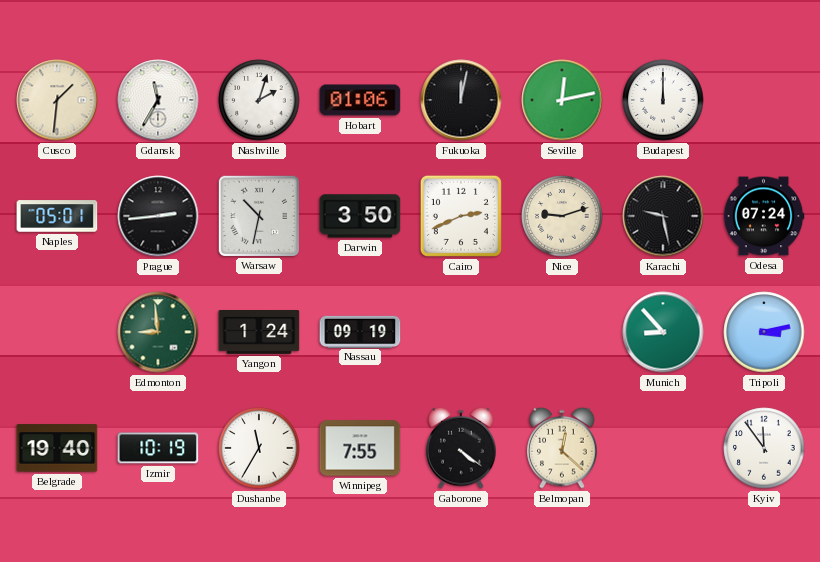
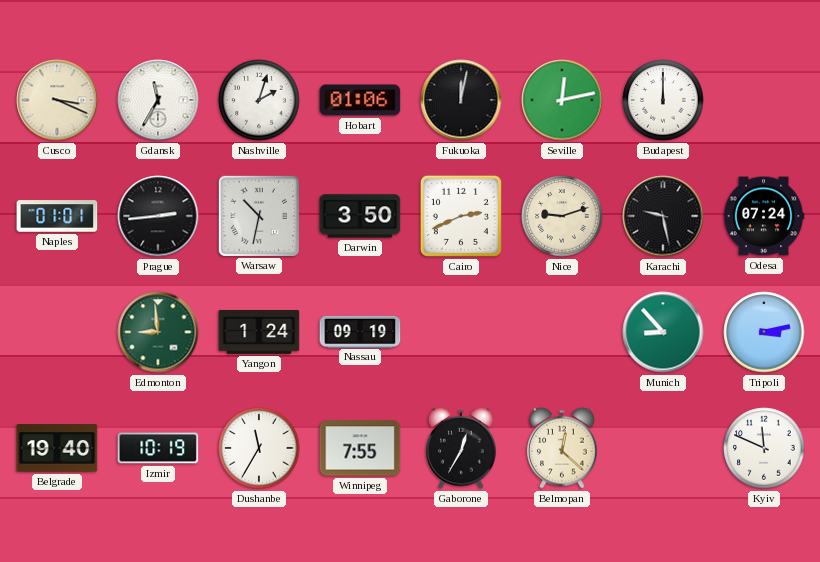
Cusco: 1:31 -> 3:19
Naples: 05:01 -> 01:01
Gaborone: 4:21 -> 12:35
Kyiv: 11:54 -> 11:49
